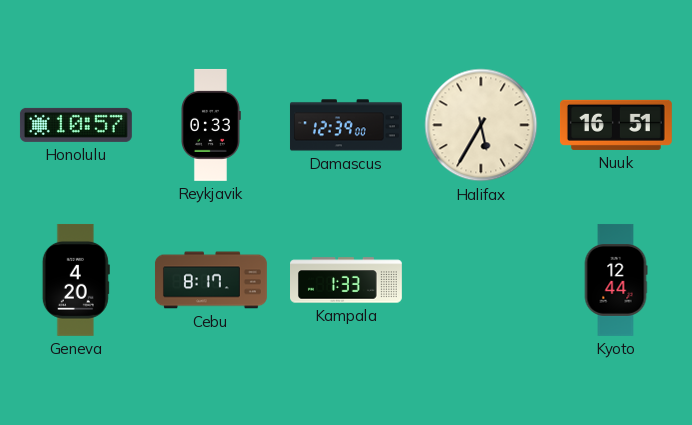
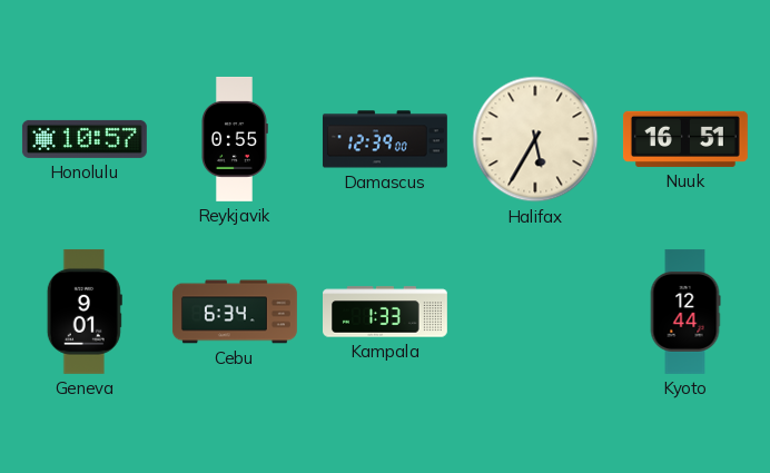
Reykjavik: 0:33 -> 0:55
Geneva: 4:20 -> 9:01
Cebu: 8:17 -> 6:34
